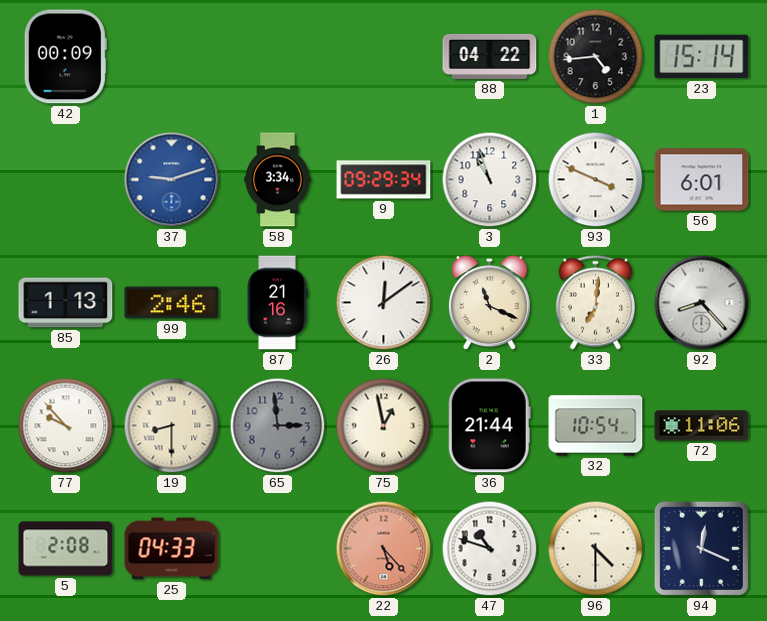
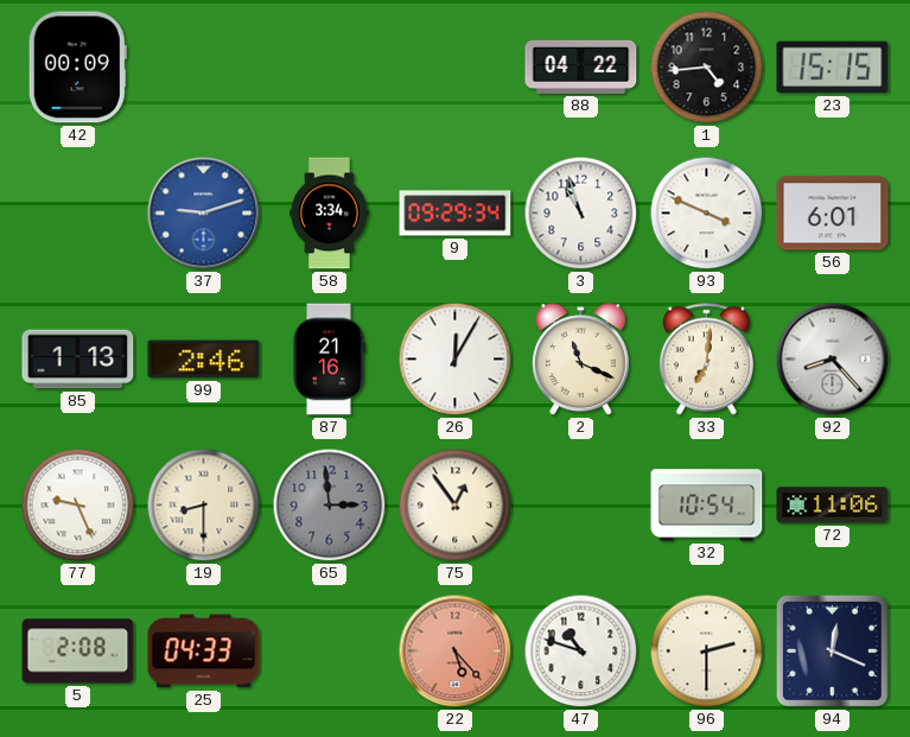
23: 15:14 -> 15:15
26: 12:09 -> 12:05
77: 9:53 -> 9:26
75: 12:58 -> 12:54
36: 21:44 -> none
96: 4:30 -> 2:30
